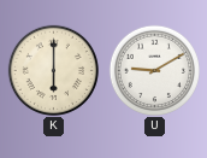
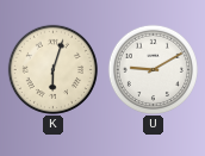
K: 6:00 -> 6:03
